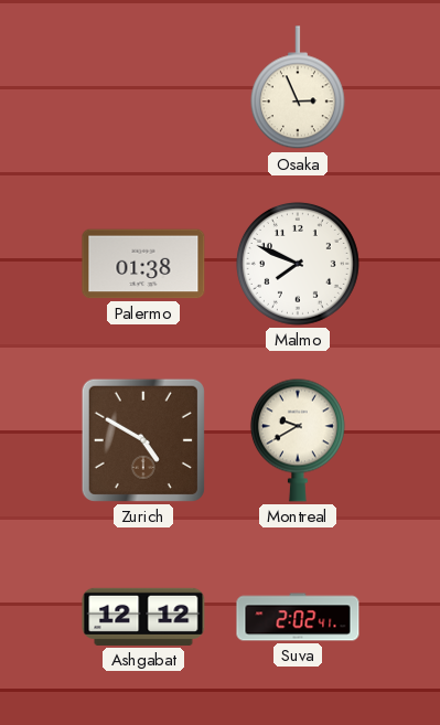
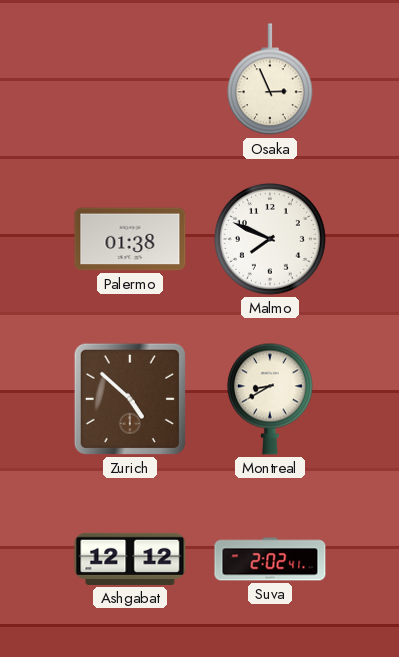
Zurich: 4:50 -> 4:52
Montreal: 9:40 -> 8:40
